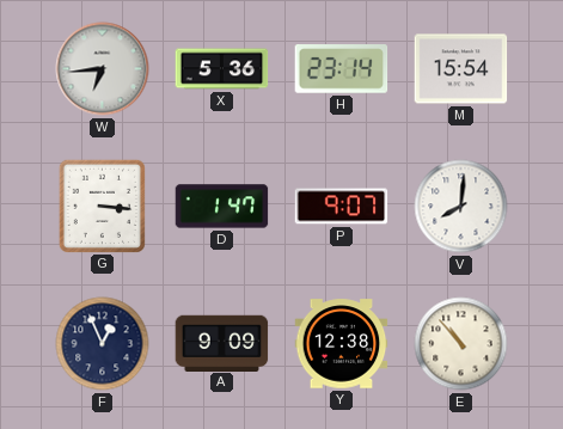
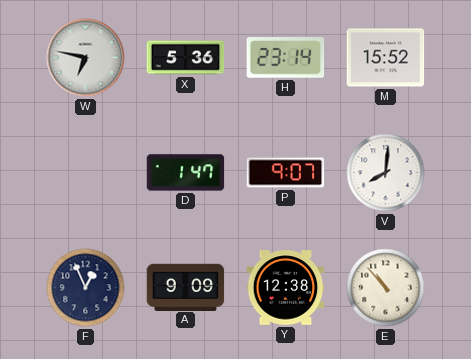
W: 6:44 -> 6:47
M: 15:54 -> 15:52
G: 3:16 -> none
